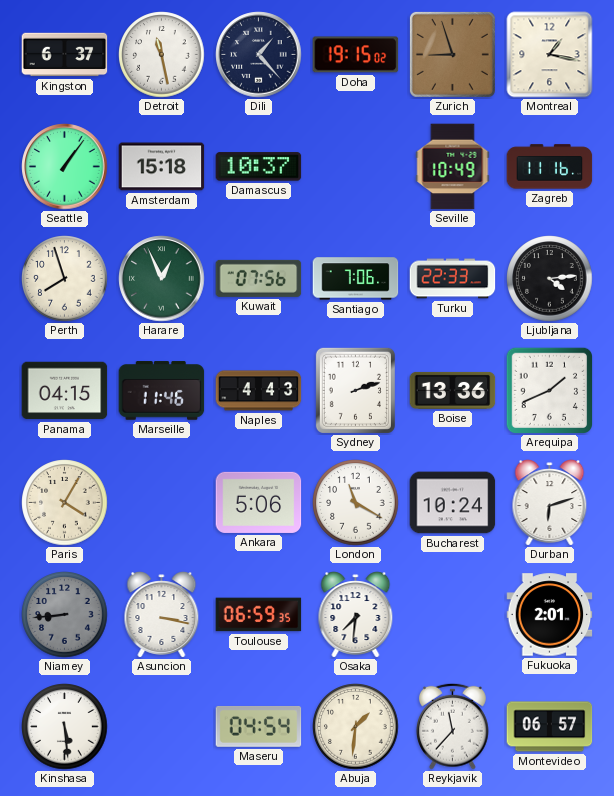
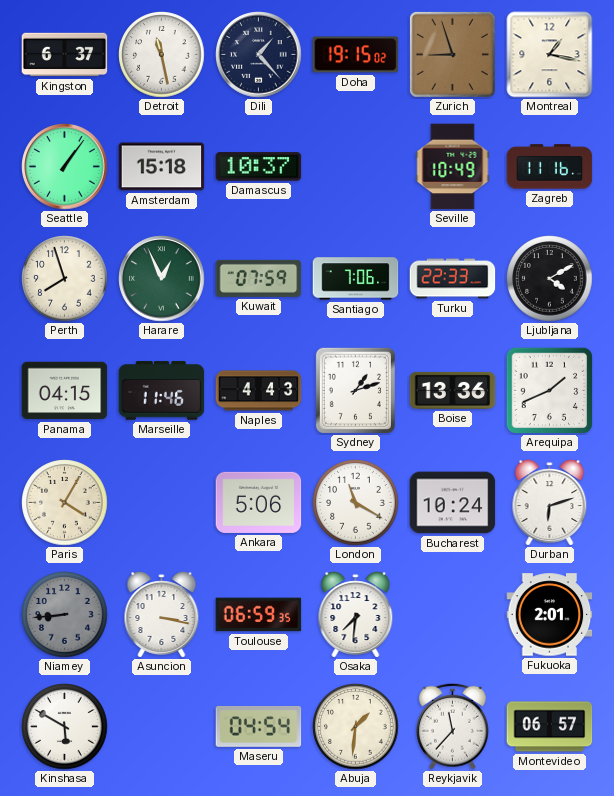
Kuwait: 07:56 -> 07:59
Ljubljana: 4:14 -> 4:10
Sydney: 2:12 -> 1:12
Kinshasa: 5:29 -> 5:50
